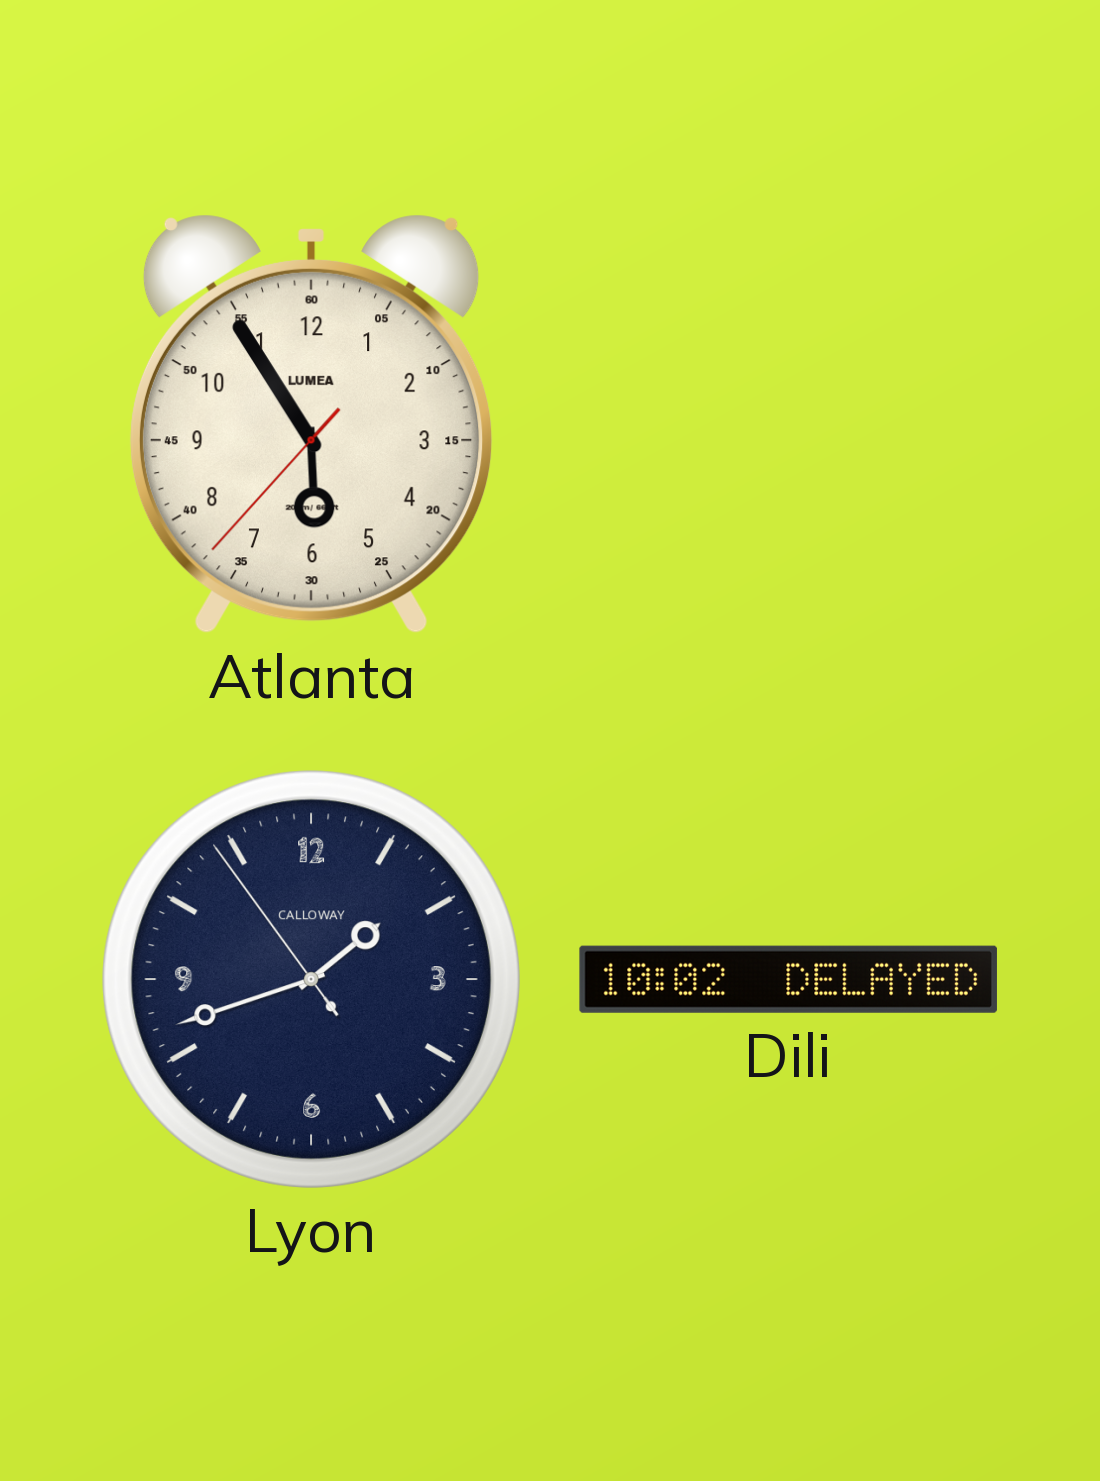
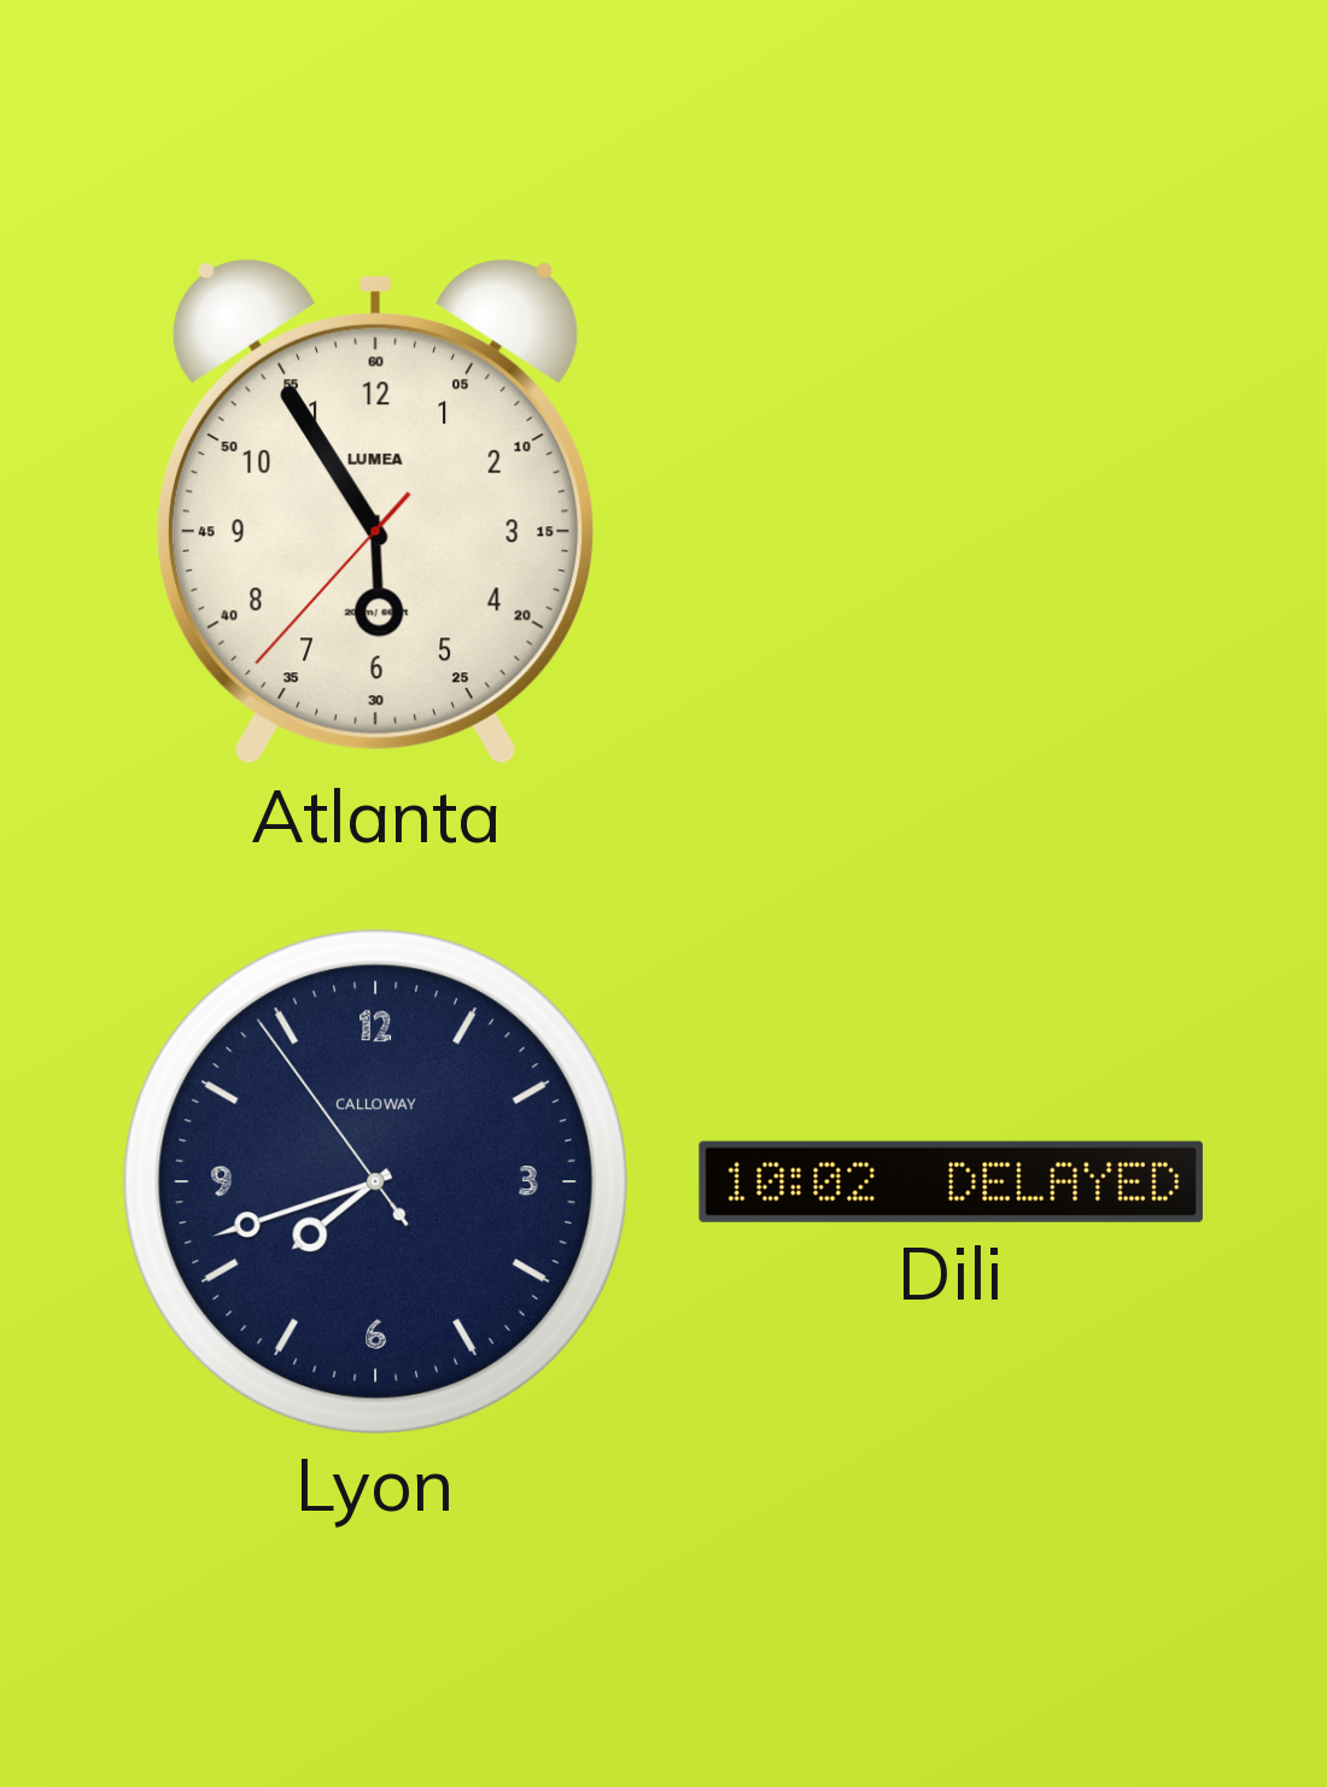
Lyon: 1:41 -> 7:41
